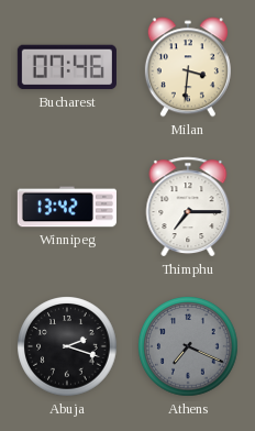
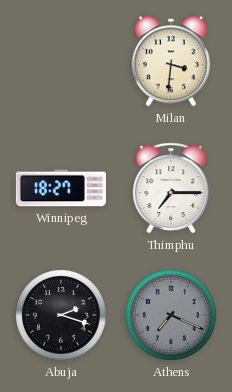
Bucharest: 07:46 -> none
Winnipeg: 13:42 -> 18:27
